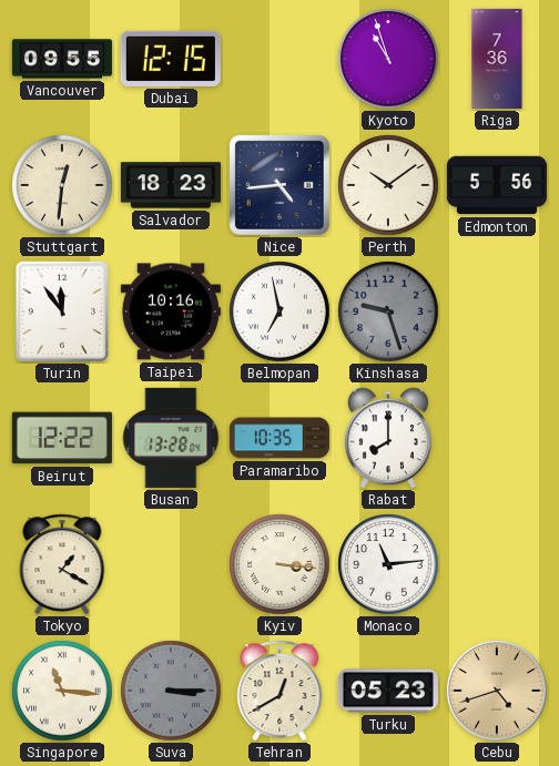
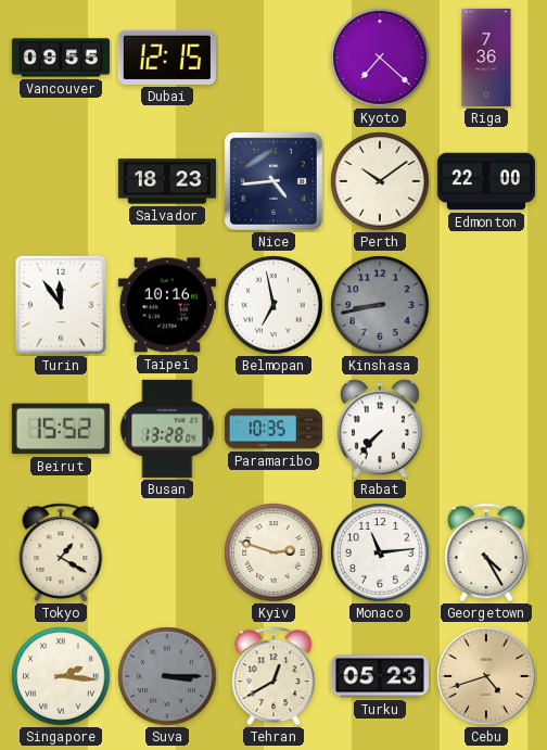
Kyoto: 10:57 -> 7:22
Stuttgart: 12:31 -> none
Edmonton: 5:56 -> 22:00
Kinshasa: 9:27 -> 8:43
Beirut: 12:22 -> 15:52
Rabat: 8:00 -> 7:37
Kyiv: 3:16 -> 2:48
Georgetown: none -> 4:25
Singapore: 11:16 -> 2:16
